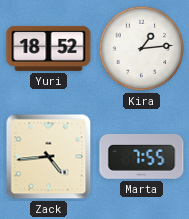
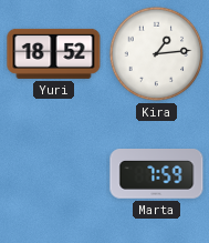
Zack: 4:44 -> none
Marta: 7:55 -> 7:59
